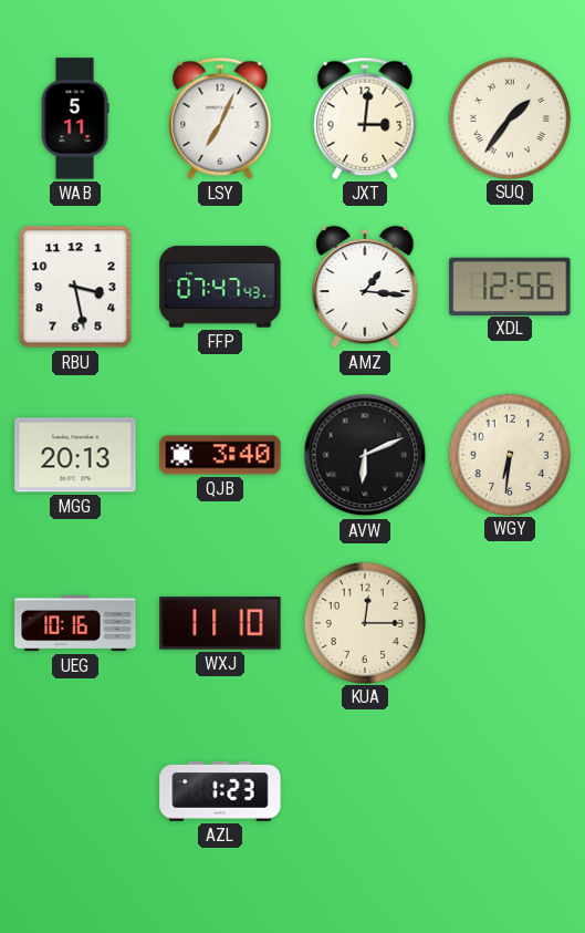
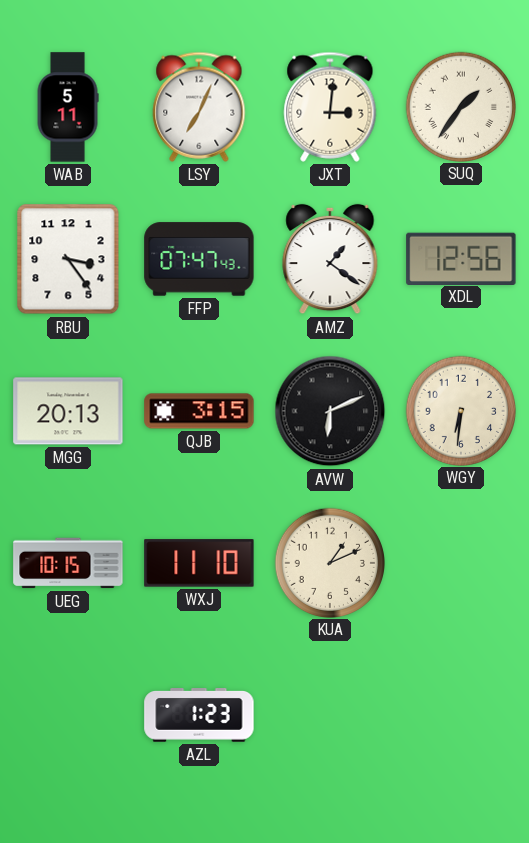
RBU: 3:28 -> 3:24
AMZ: 1:16 -> 1:21
QJB: 3:40 -> 3:15
UEG: 10:16 -> 10:15
KUA: 12:15 -> 1:11
